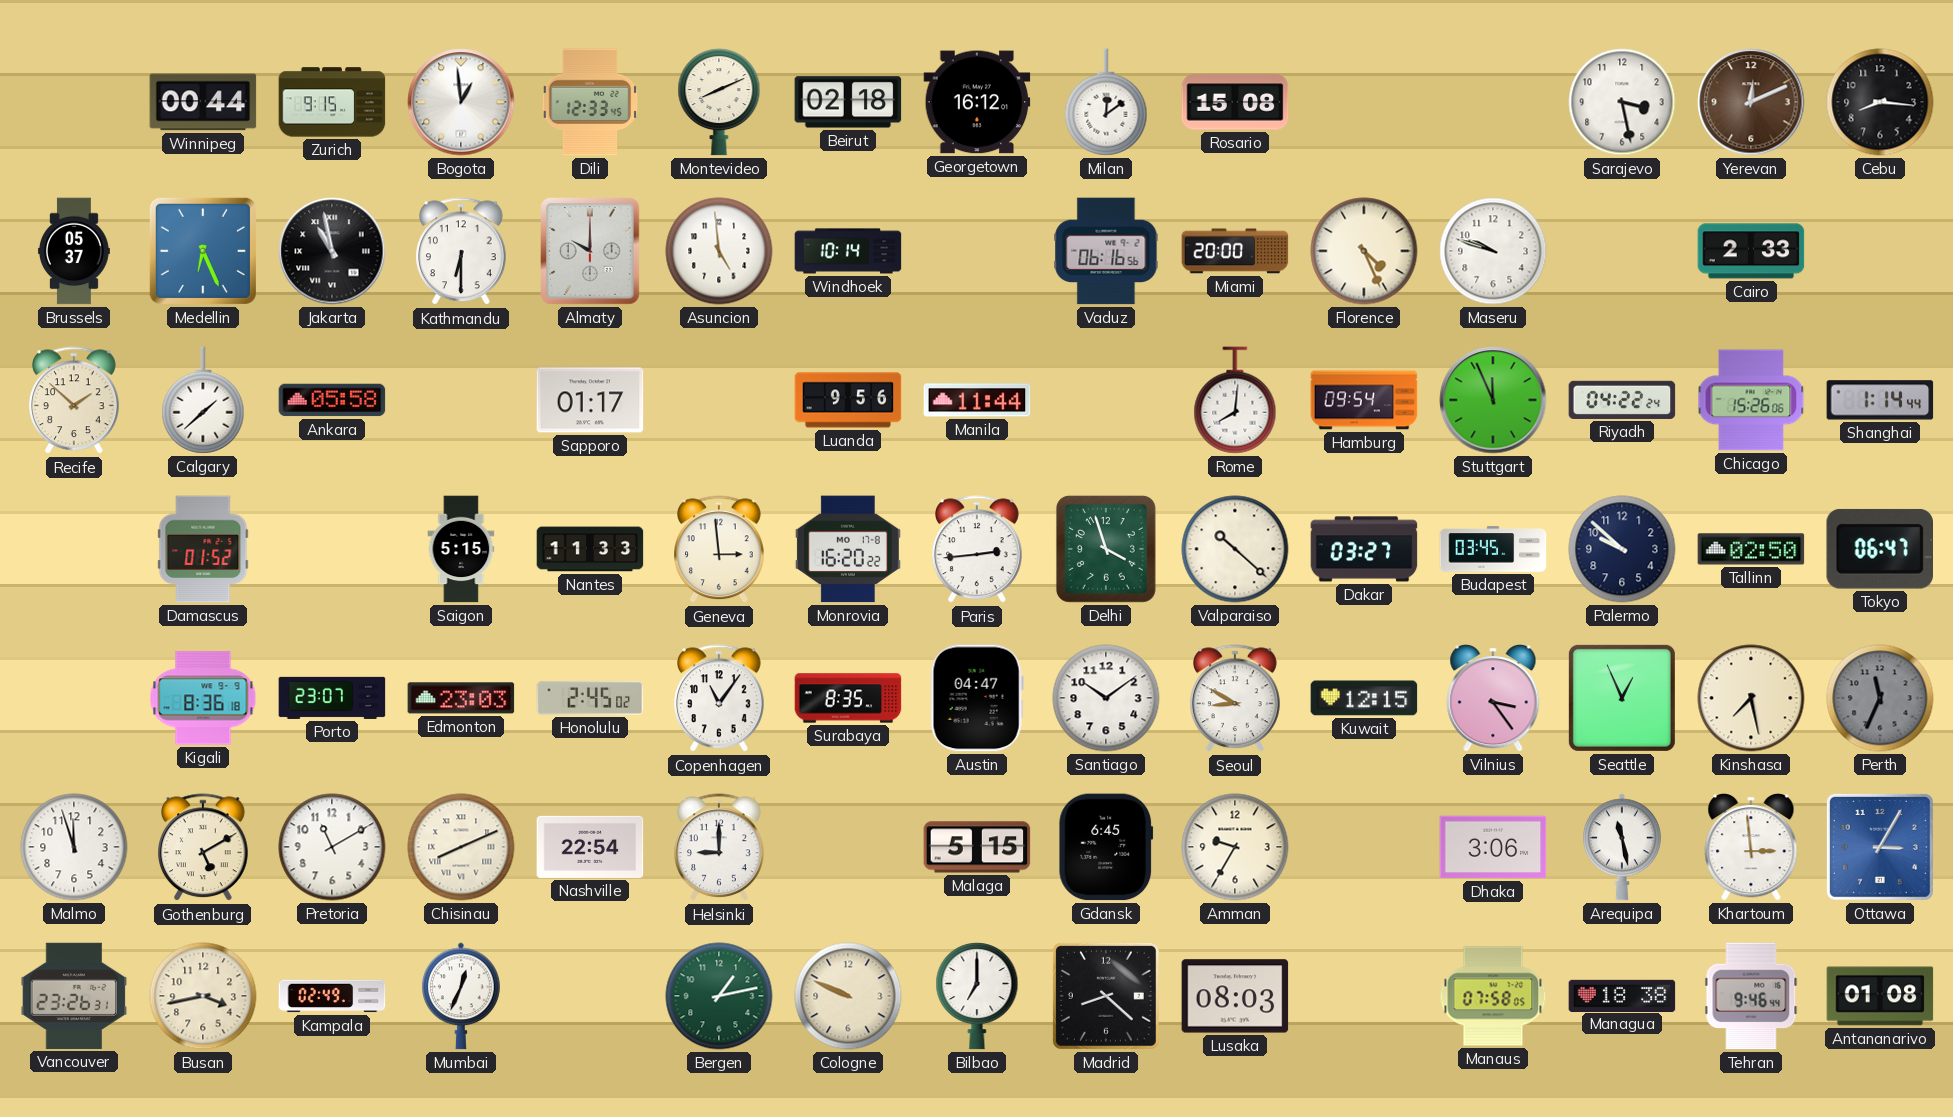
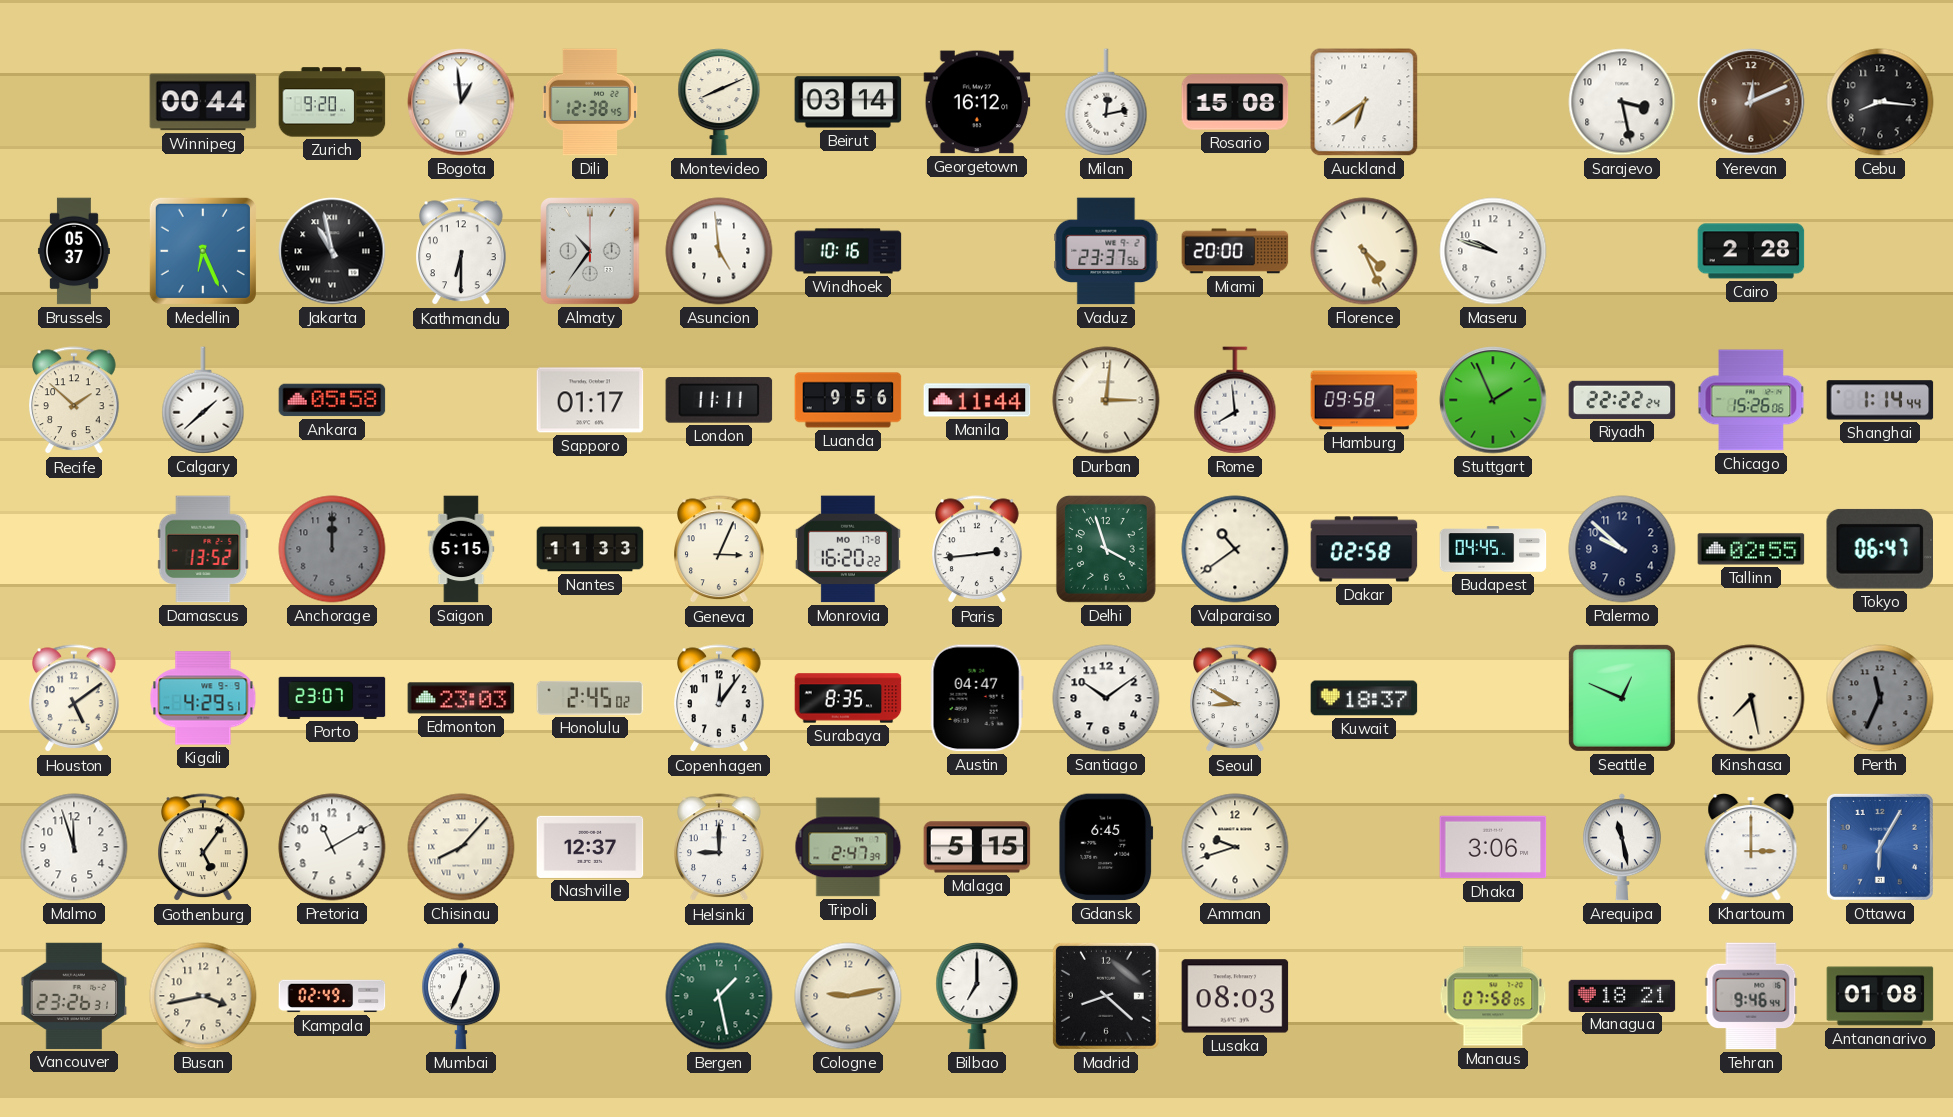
Zurich: 9:15 -> 9:20
Dili: 12:33 -> 12:38
Beirut: 02:18 -> 03:14
Milan: 12:09 -> 12:13
Auckland: none -> 6:39
Almaty: 10:00 -> 10:36
Windhoek: 10:14 -> 10:16
Vaduz: 06:16 -> 23:37
Cairo: 2:33 -> 2:28
London: none -> 11:11
Durban: none -> 3:01
Rome: 8:01 -> 7:59
Hamburg: 09:54 -> 09:58
Stuttgart: 11:56 -> 1:56
Riyadh: 04:22 -> 22:22
Damascus: 01:52 -> 13:52
Anchorage: none -> 12:00
Geneva: 2:59 -> 3:04
Valparaiso: 10:22 -> 10:39
Dakar: 03:27 -> 02:58
Budapest: 03:45 -> 04:45
Tallinn: 02:50 -> 02:55
Houston: none -> 5:09
Kigali: 8:36 -> 4:29
Copenhagen: 11:06 -> 12:06
Kuwait: 12:15 -> 18:37
Vilnius: 3:24 -> none
Seattle: 12:56 -> 12:49
Gothenburg: 5:10 -> 5:06
Chisinau: 8:11 -> 8:07
Nashville: 22:54 -> 12:37
Tripoli: none -> 2:47
Amman: 9:35 -> 9:42
Khartoum: 2:59 -> 3:00
Ottawa: 3:05 -> 6:05
Bergen: 1:13 -> 1:28
Cologne: 9:49 -> 9:13
Managua: 18:38 -> 18:21
